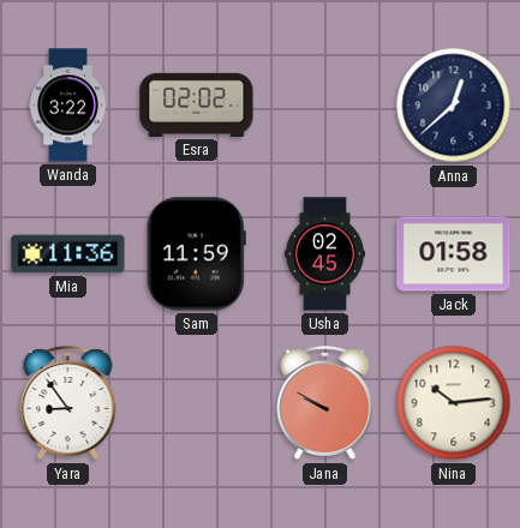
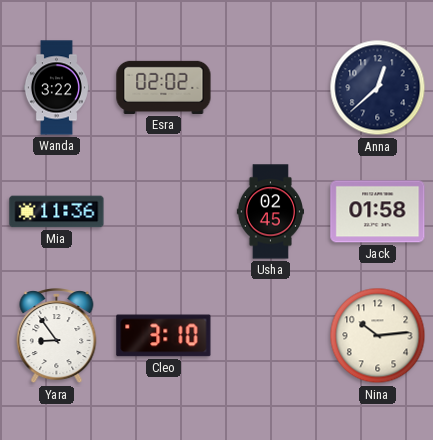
Sam: 11:59 -> none
Cleo: none -> 3:10
Jana: 9:50 -> none
